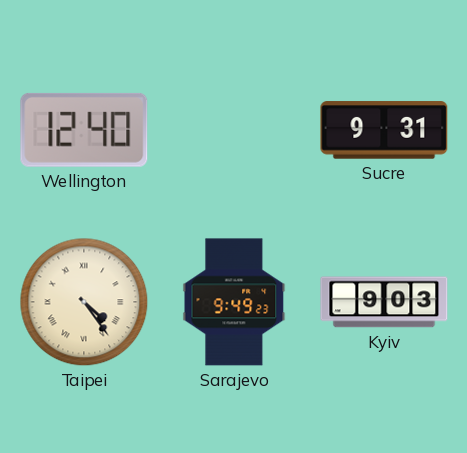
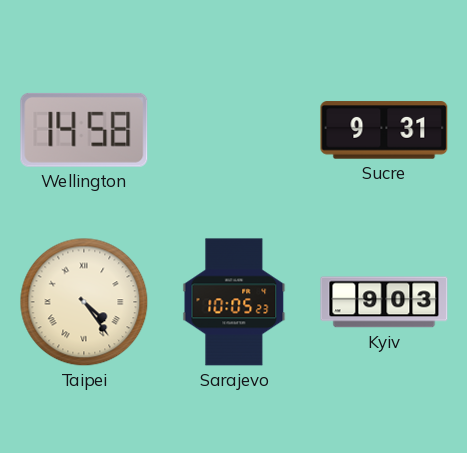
Wellington: 12:40 -> 14:58
Sarajevo: 9:49 -> 10:05
